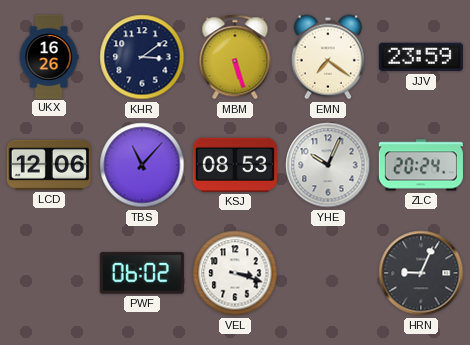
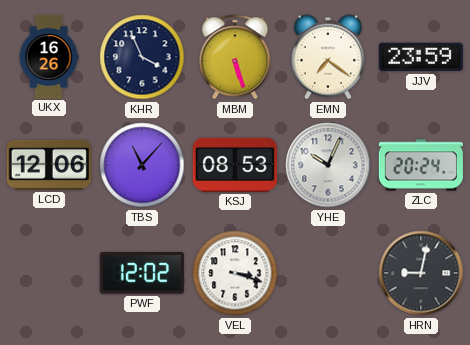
KHR: 3:09 -> 3:56
PWF: 06:02 -> 12:02
HRN: 9:04 -> 9:02
